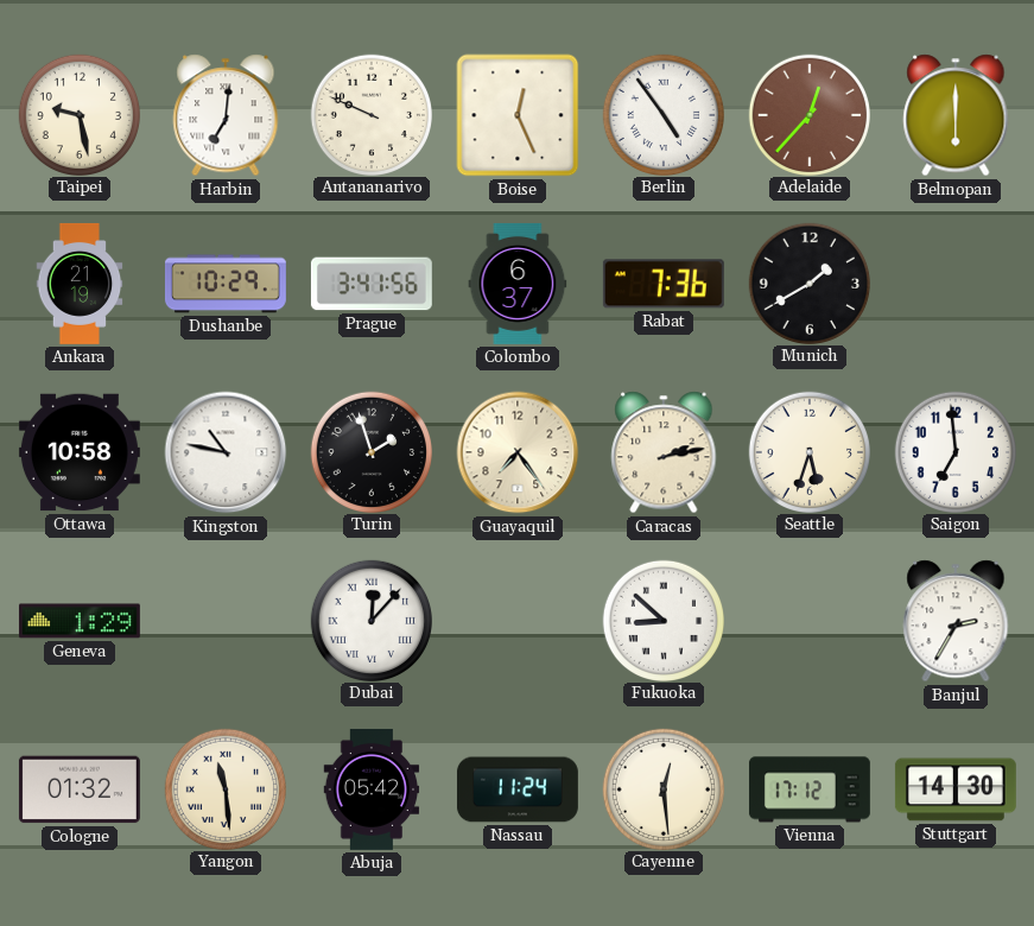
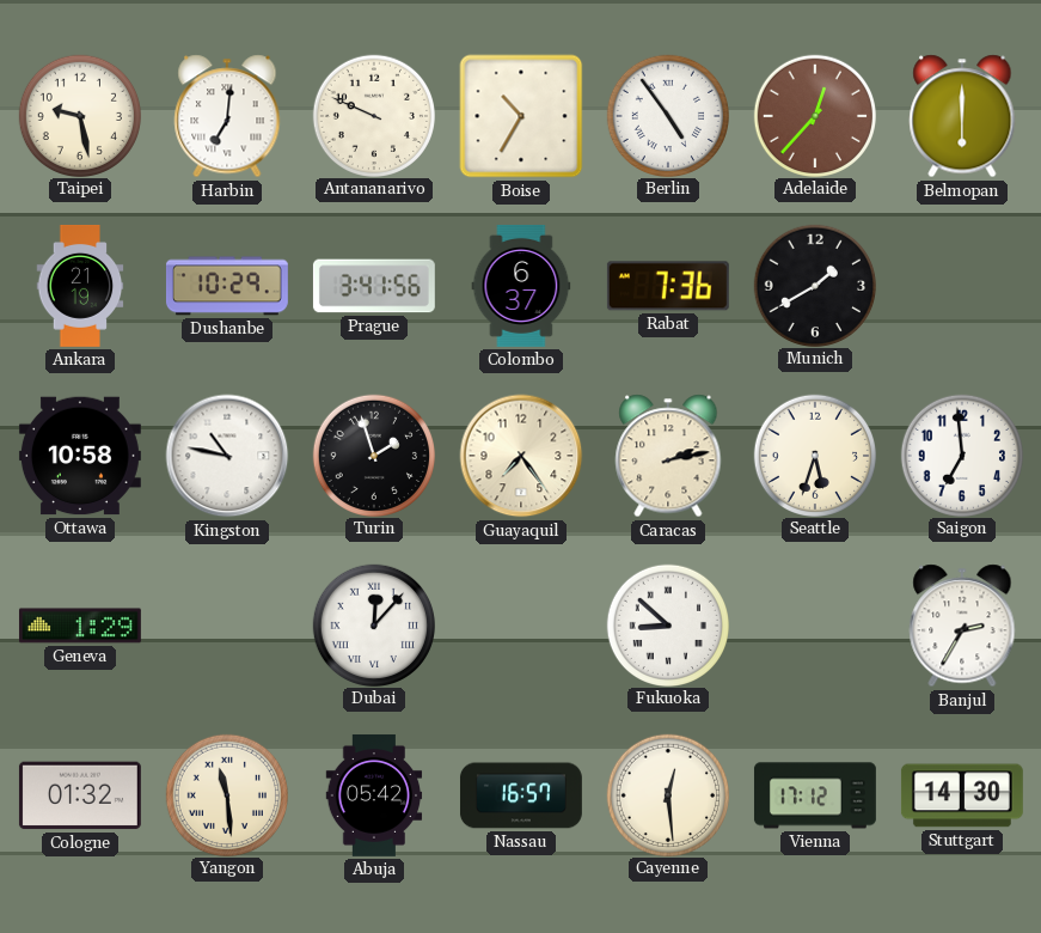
Boise: 12:26 -> 10:35
Nassau: 11:24 -> 16:57
